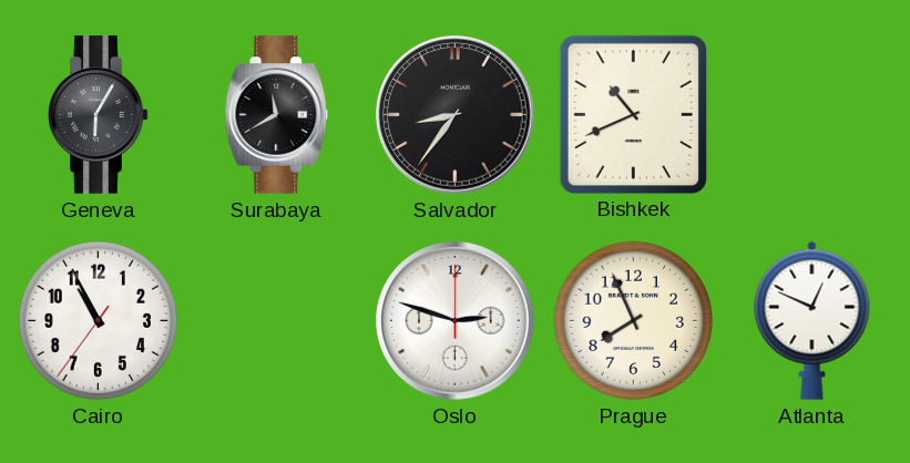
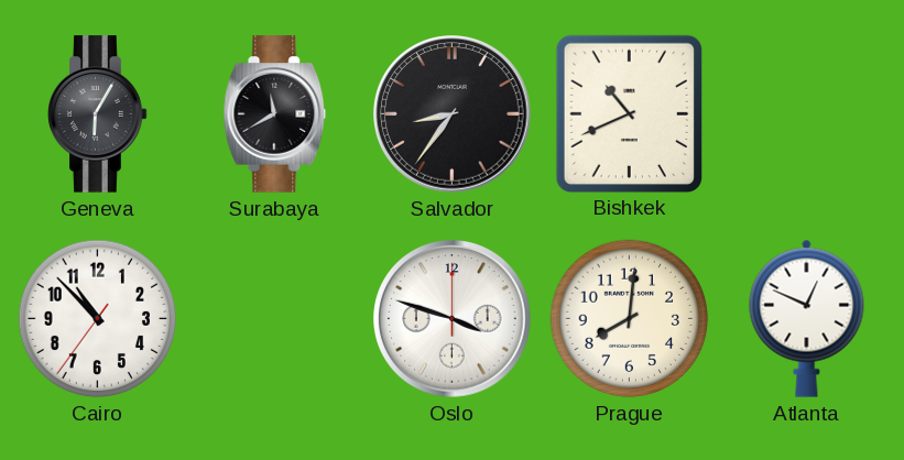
Cairo: 10:55 -> 10:52
Oslo: 2:48 -> 3:48
Prague: 7:56 -> 8:01
